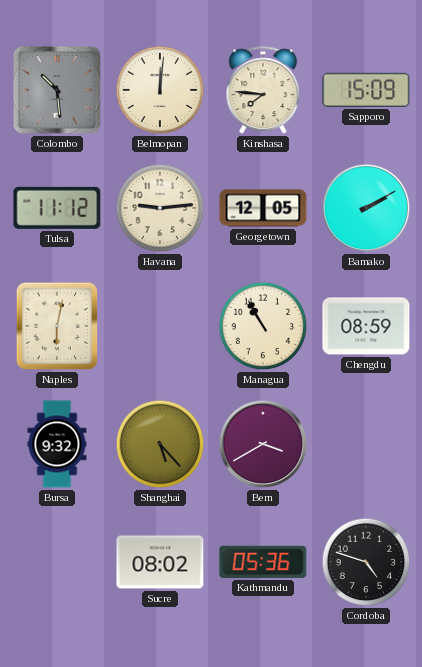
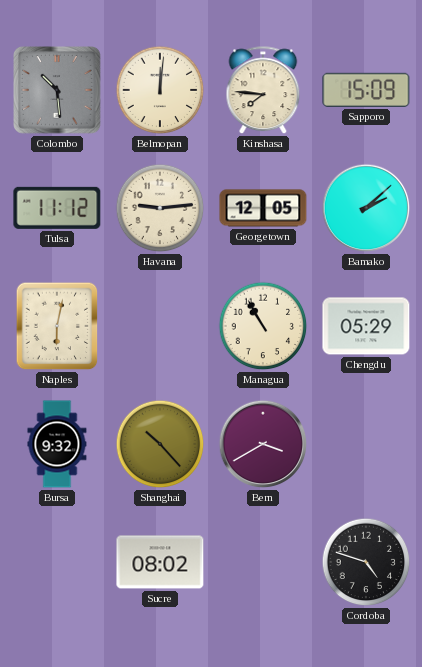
Bamako: 2:10 -> 2:08
Chengdu: 08:59 -> 05:29
Shanghai: 5:23 -> 10:23
Kathmandu: 05:36 -> none
